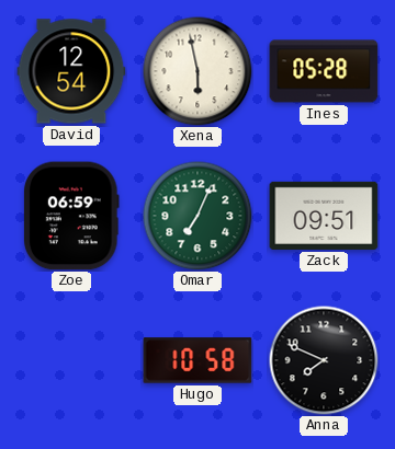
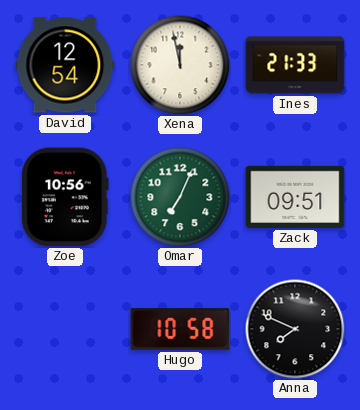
Xena: 5:58 -> 11:58
Ines: 05:28 -> 21:33
Zoe: 06:59 -> 10:56
